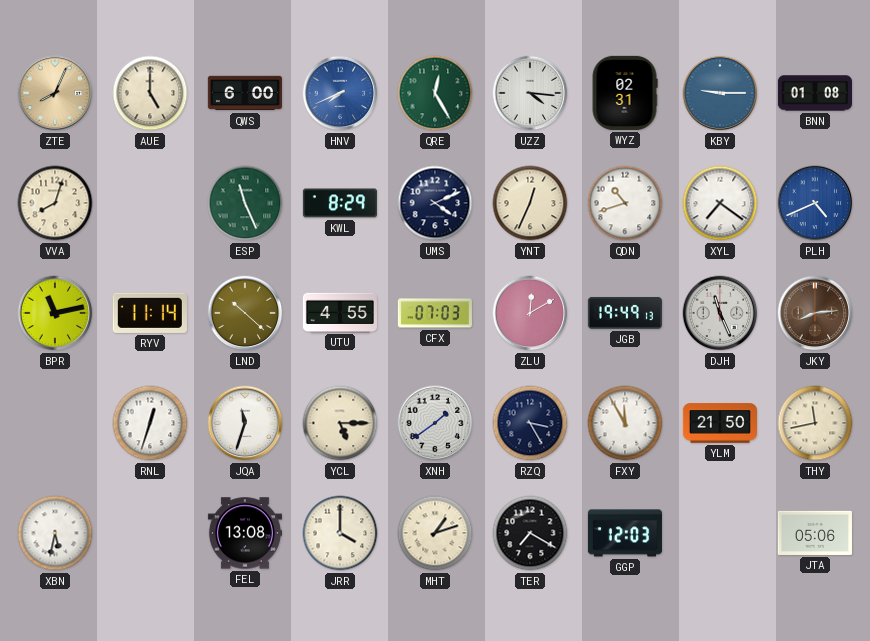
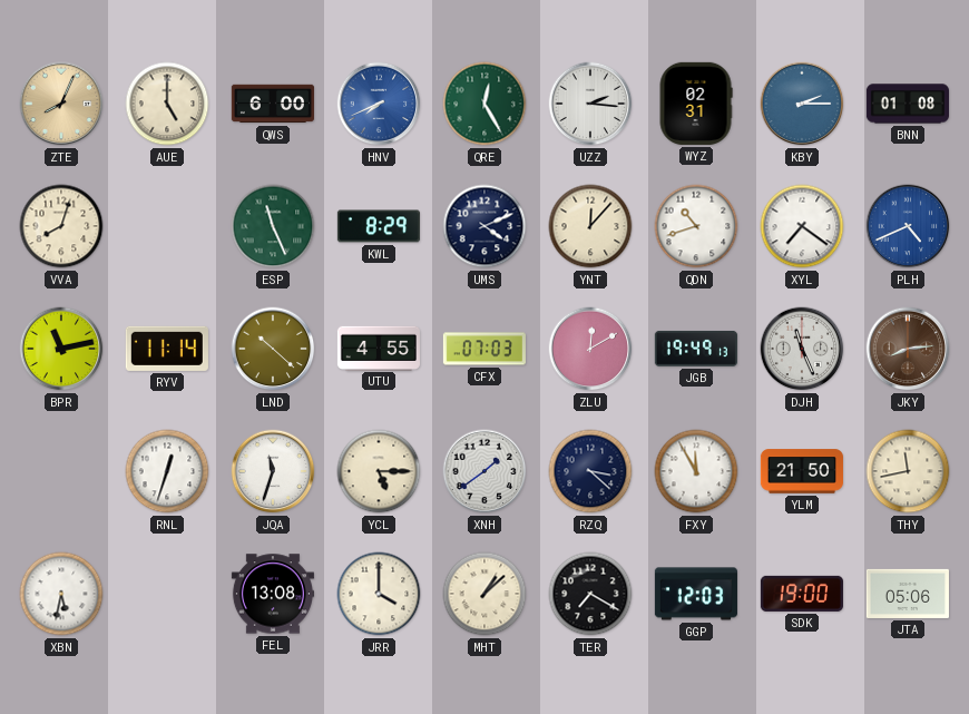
UZZ: 4:16 -> 2:16
KBY: 9:15 -> 2:15
YNT: 12:34 -> 12:07
RZQ: 3:25 -> 3:22
MHT: 1:12 -> 1:08
SDK: none -> 19:00
